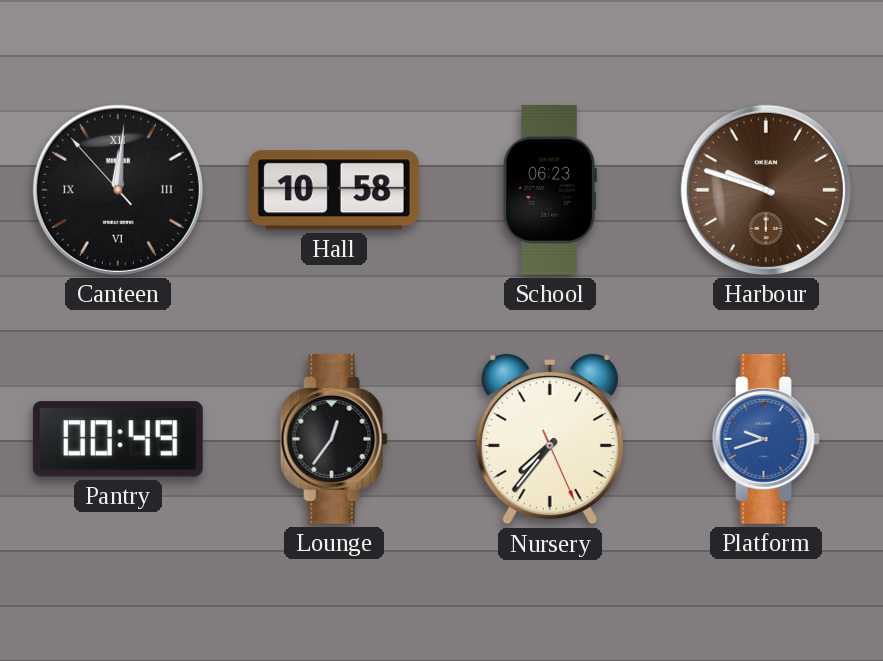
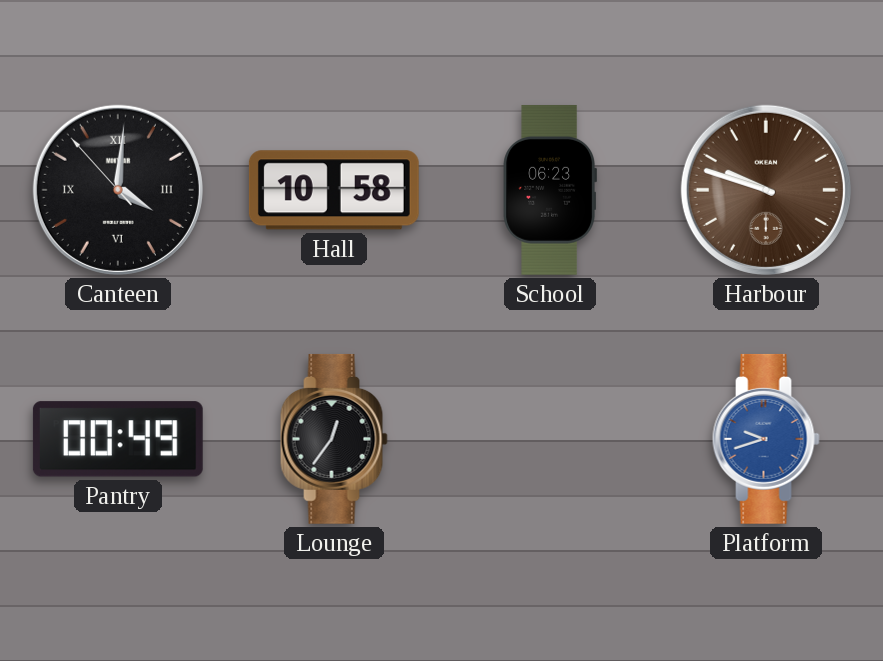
Canteen: 12:00 -> 4:00
Nursery: 7:36 -> none
